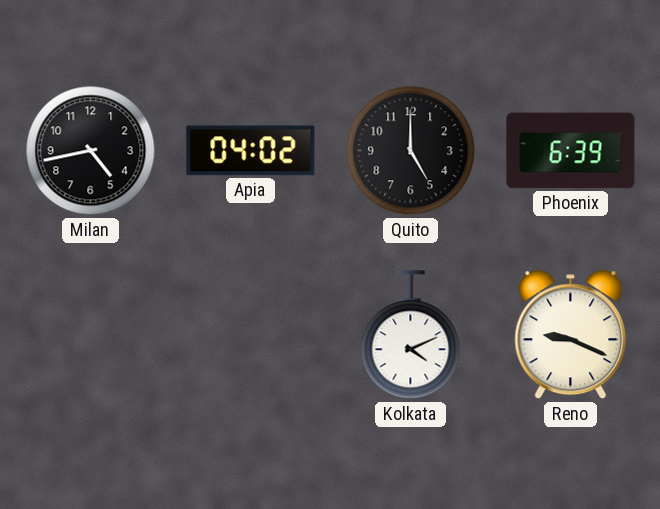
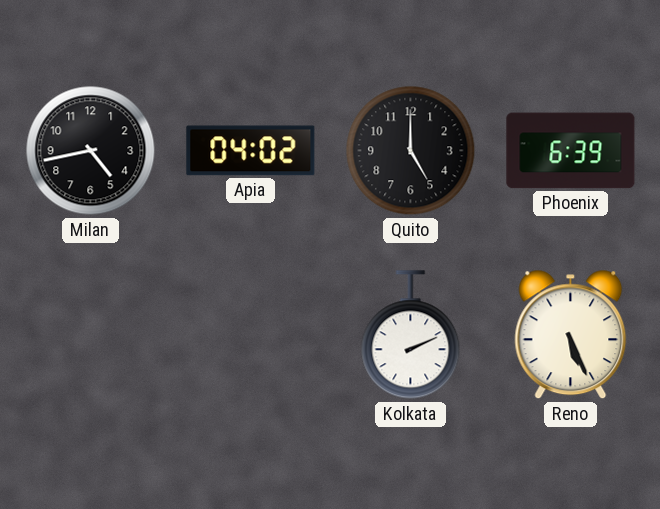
Kolkata: 4:11 -> 2:11
Reno: 9:19 -> 5:26
